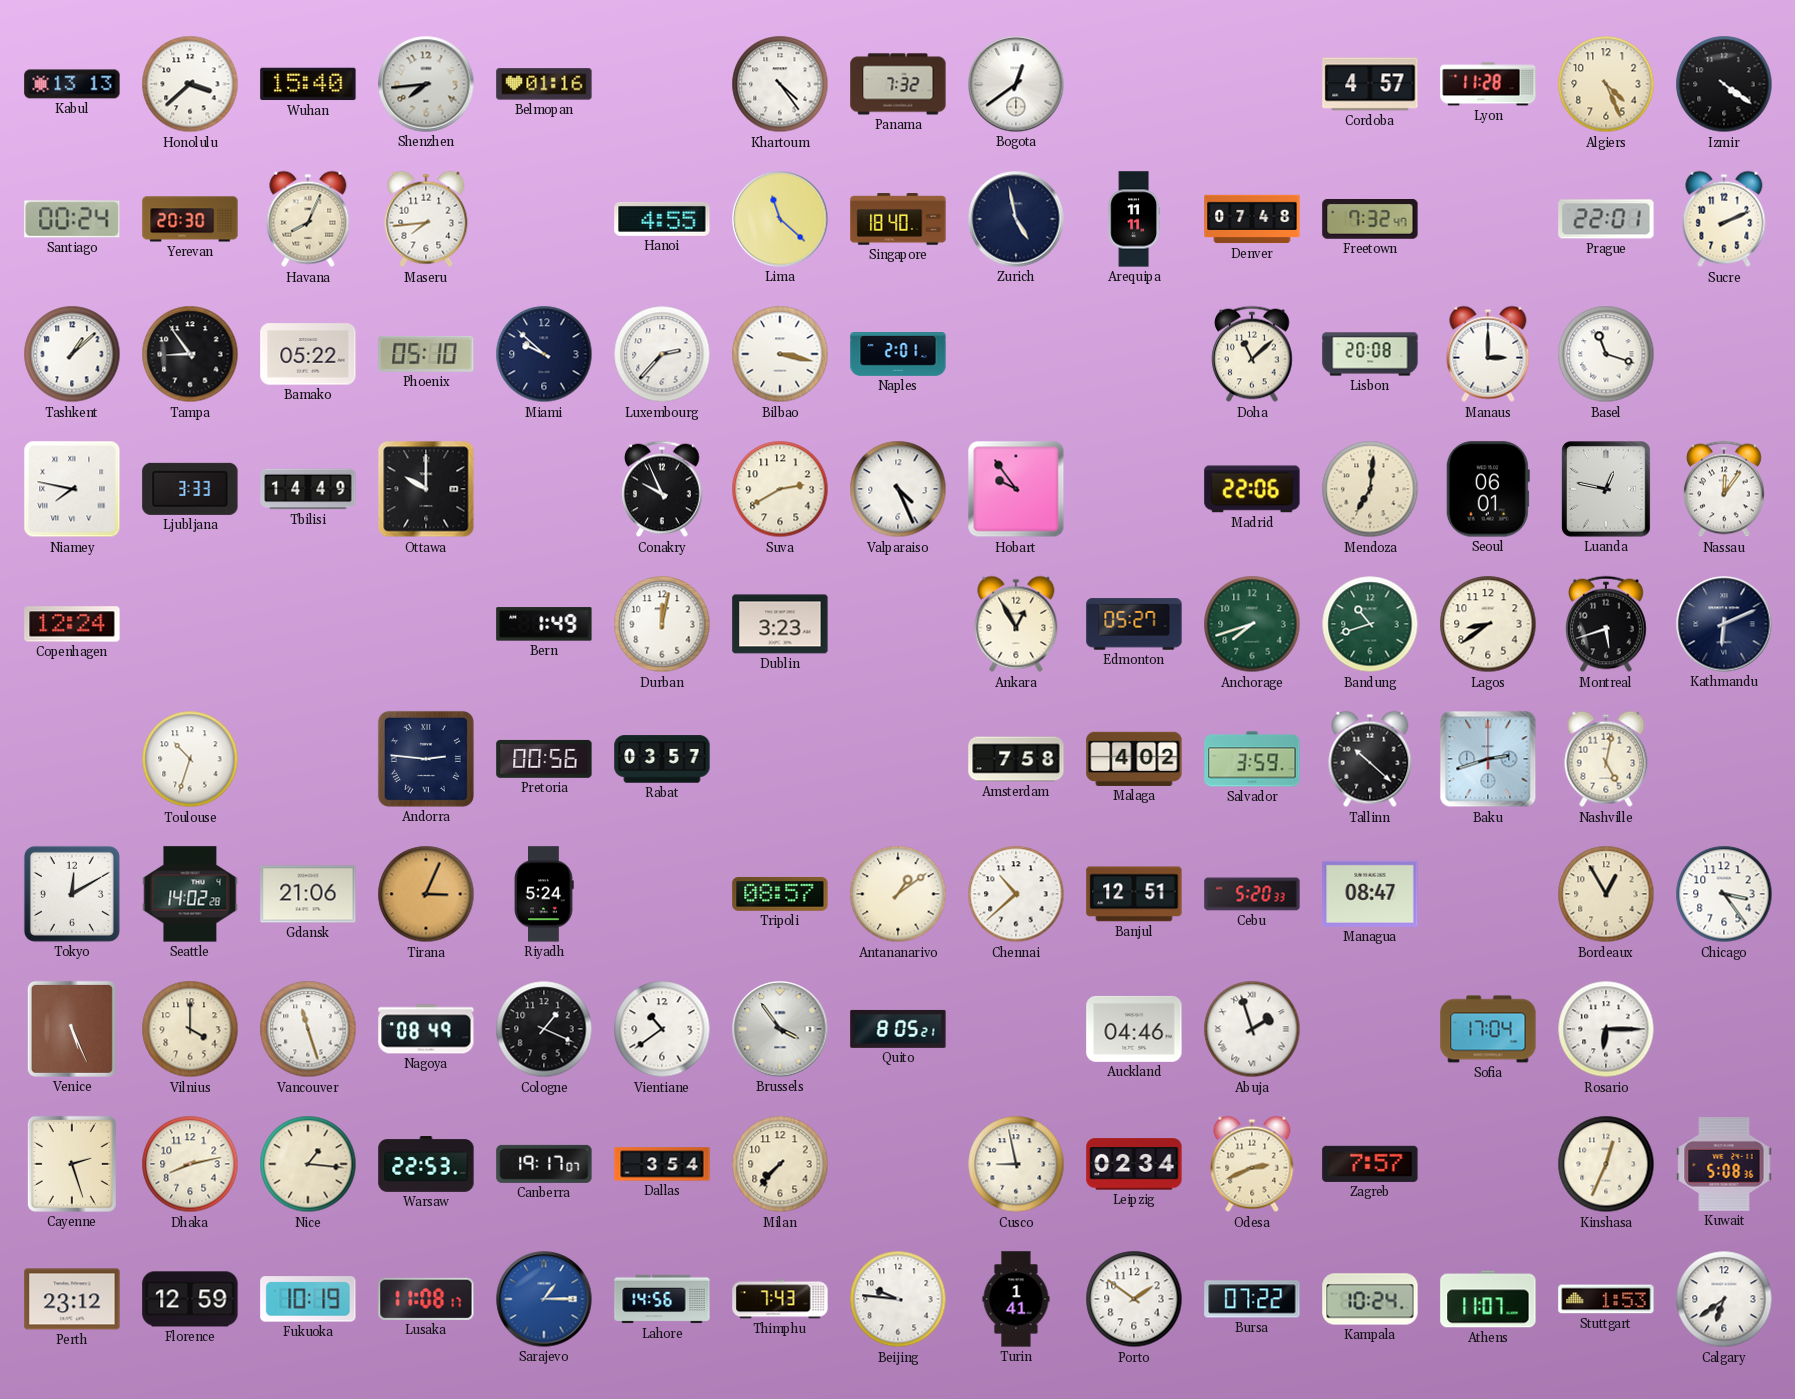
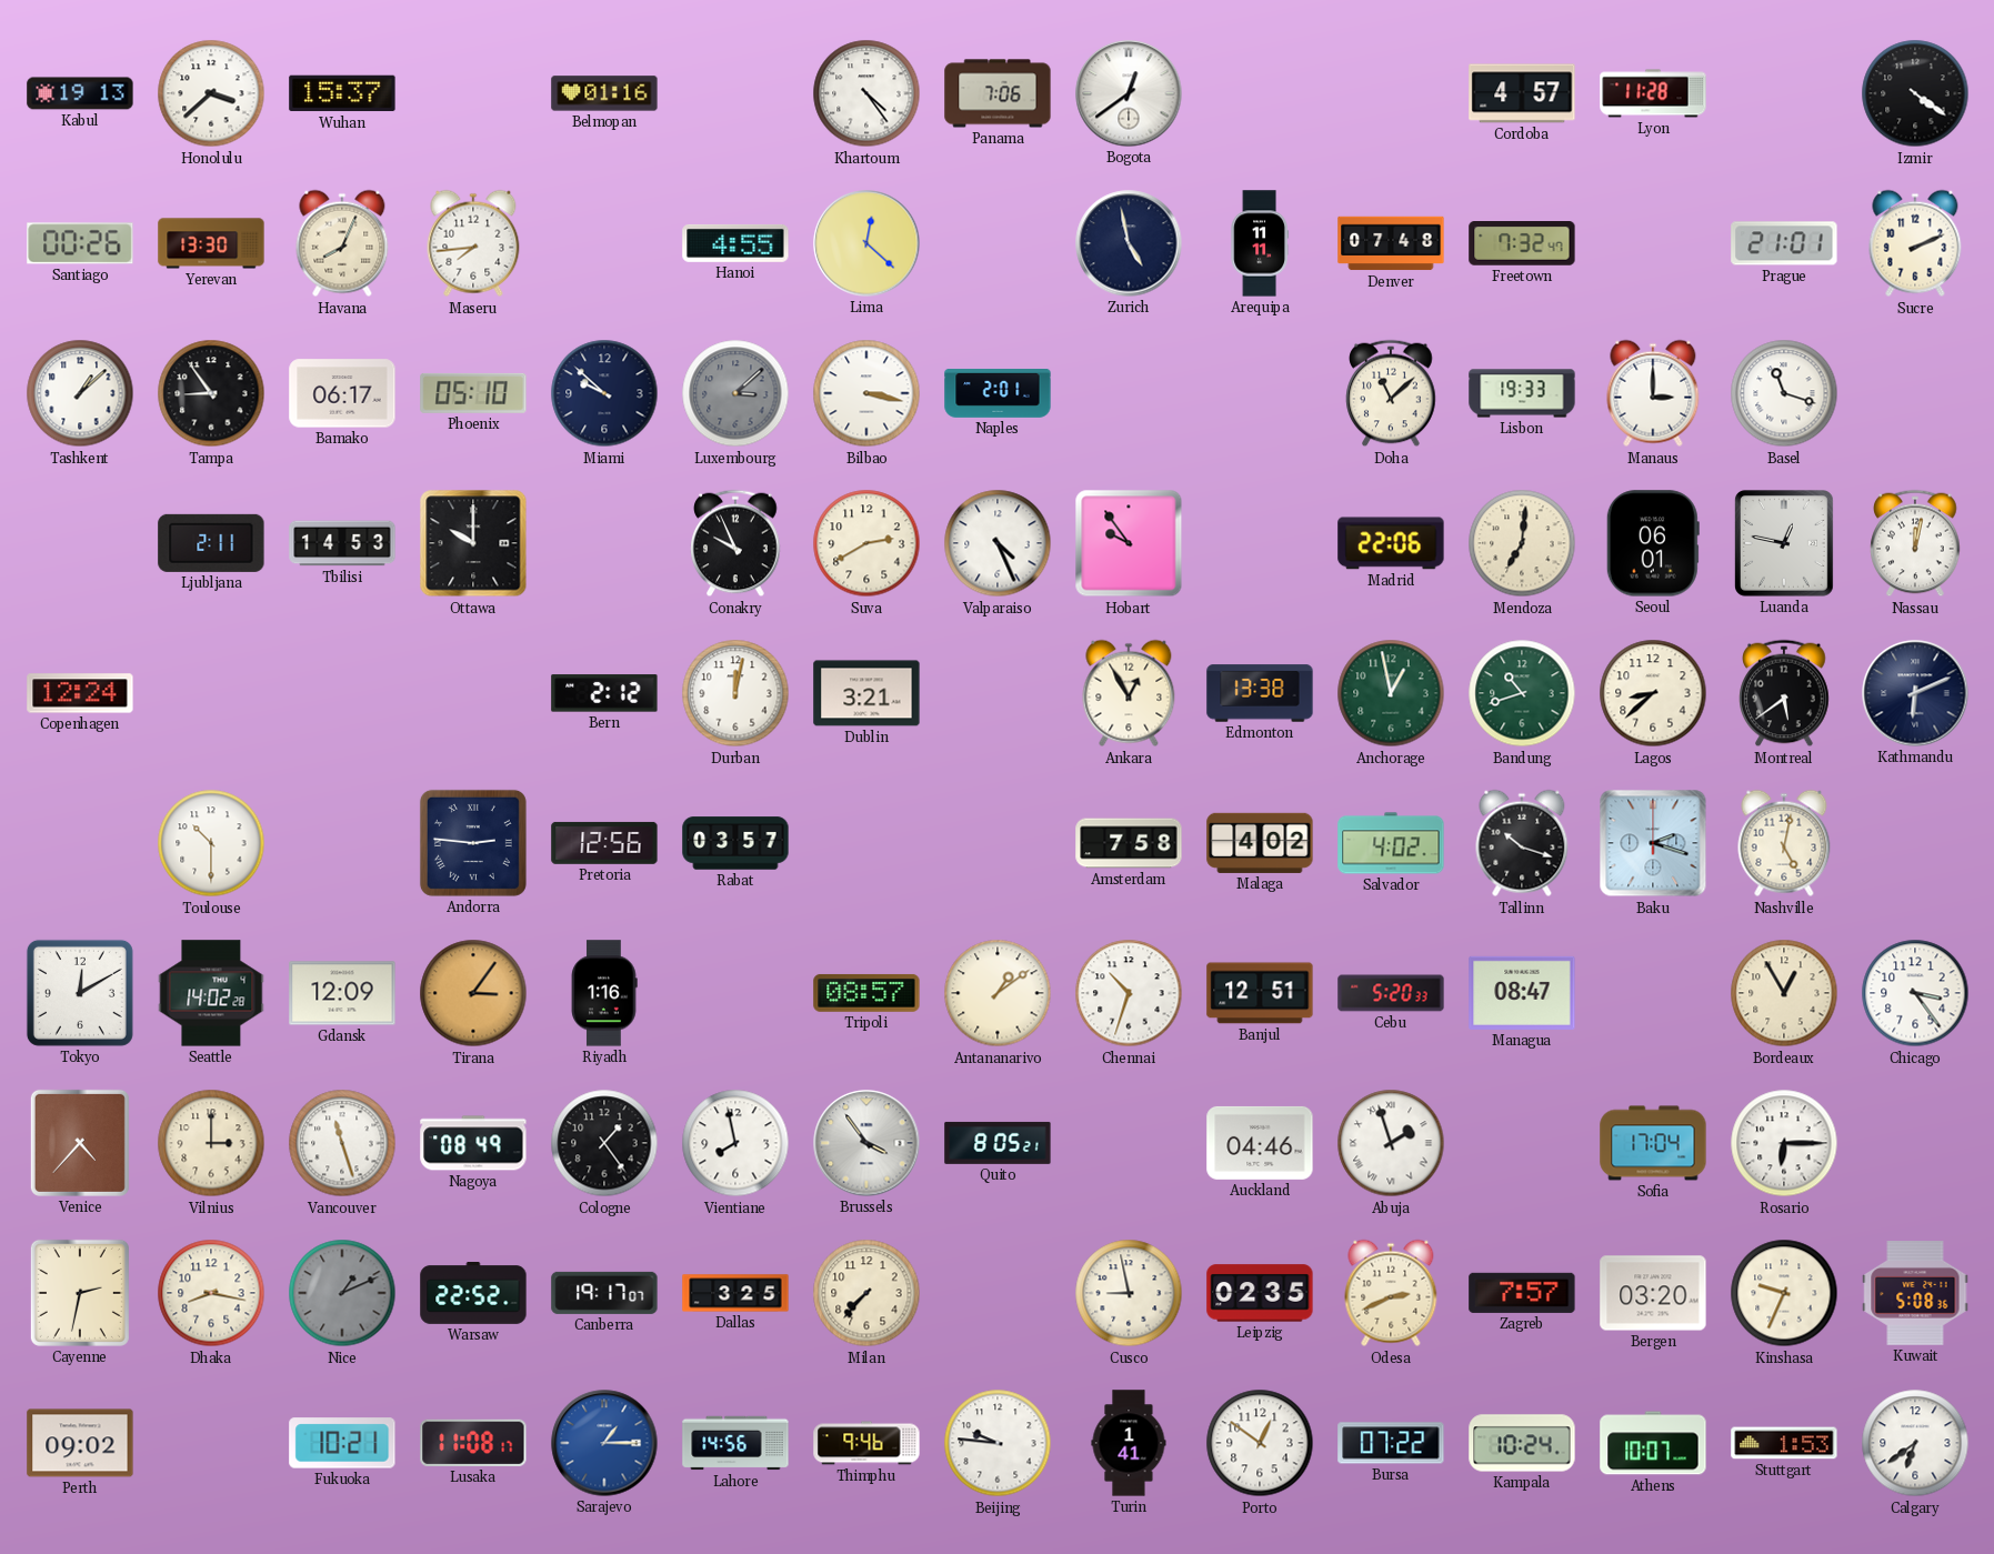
Kabul: 13:13 -> 19:13
Wuhan: 15:40 -> 15:37
Shenzhen: 7:44 -> none
Panama: 7:32 -> 7:06
Algiers: 4:26 -> none
Santiago: 00:24 -> 00:26
Yerevan: 20:30 -> 13:30
Lima: 11:22 -> 12:22
Singapore: 18:40 -> none
Prague: 22:01 -> 21:01
Bamako: 05:22 -> 06:17
Luxembourg: 2:37 -> 3:08
Luxembourg dial: white -> grey
Lisbon: 20:08 -> 19:33
Niamey: 7:47 -> none
Ljubljana: 3:33 -> 2:11
Tbilisi: 14:49 -> 14:53
Nassau: 12:06 -> 12:02
Bern: 1:49 -> 2:12
Dublin: 3:23 -> 3:21
Edmonton: 05:27 -> 13:38
Anchorage: 7:42 -> 12:58
Lagos: 8:39 -> 8:38
Montreal: 5:42 -> 5:39
Toulouse: 10:33 -> 10:30
Pretoria: 00:56 -> 12:56
Salvador: 3:59 -> 4:02
Tallinn: 10:22 -> 10:18
Baku: 2:42 -> 2:18
Gdansk: 21:06 -> 12:09
Tirana: 3:04 -> 3:06
Riyadh: 5:24 -> 1:16
Chennai: 10:38 -> 10:33
Venice: 5:26 -> 4:37
Vilnius: 4:00 -> 3:00
Cologne: 1:19 -> 1:24
Vientiane: 10:39 -> 7:58
Cayenne: 2:27 -> 2:32
Dhaka: 8:13 -> 8:17
Nice: 1:16 -> 1:11
Nice dial: cream -> grey
Warsaw: 22:53 -> 22:52
Dallas: 3:54 -> 3:25
Leipzig: 02:34 -> 02:35
Bergen: none -> 03:20
Kinshasa: 12:34 -> 9:34
Perth: 23:12 -> 09:02
Florence: 12:59 -> none
Fukuoka: 10:19 -> 10:21
Thimphu: 7:43 -> 9:46
Porto: 1:51 -> 12:51
Athens: 11:07 -> 10:07
